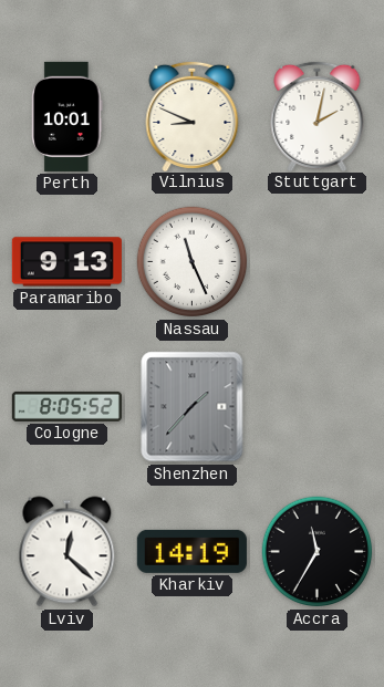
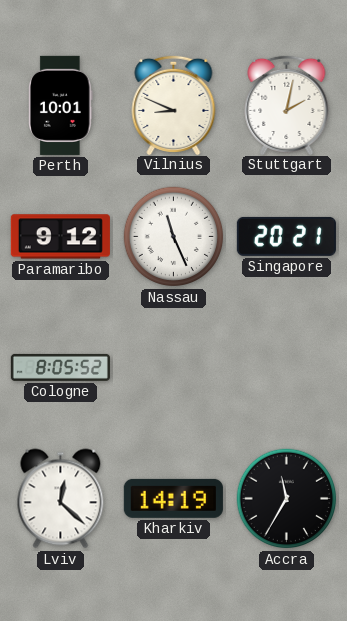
Paramaribo: 9:13 -> 9:12
Singapore: none -> 20:21
Shenzhen: 1:37 -> none
